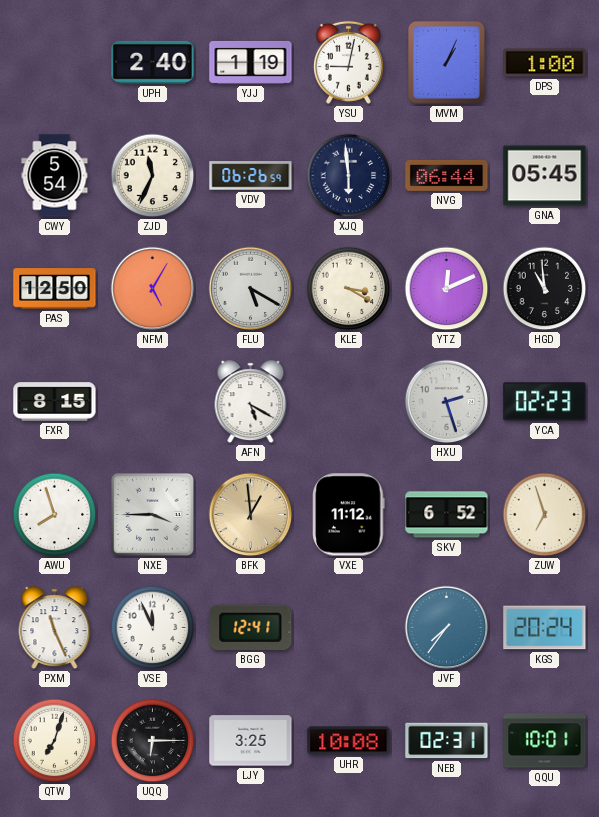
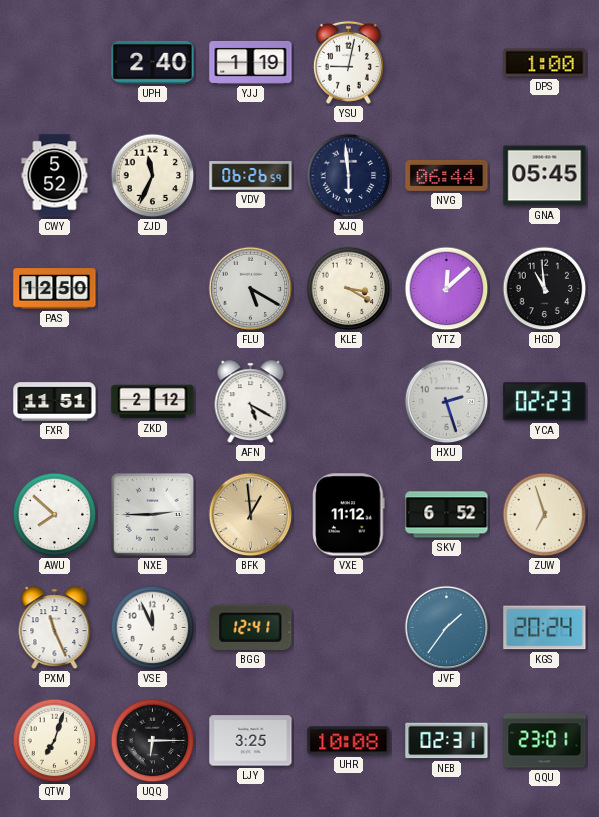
MVM: 1:04 -> none
CWY: 5:54 -> 5:52
NFM: 5:05 -> none
YTZ: 12:11 -> 12:08
FXR: 8:15 -> 11:51
ZKD: none -> 2:12
AWU: 7:57 -> 7:52
NXE: 3:45 -> 2:45
JVF: 7:36 -> 1:36
QQU: 10:01 -> 23:01
